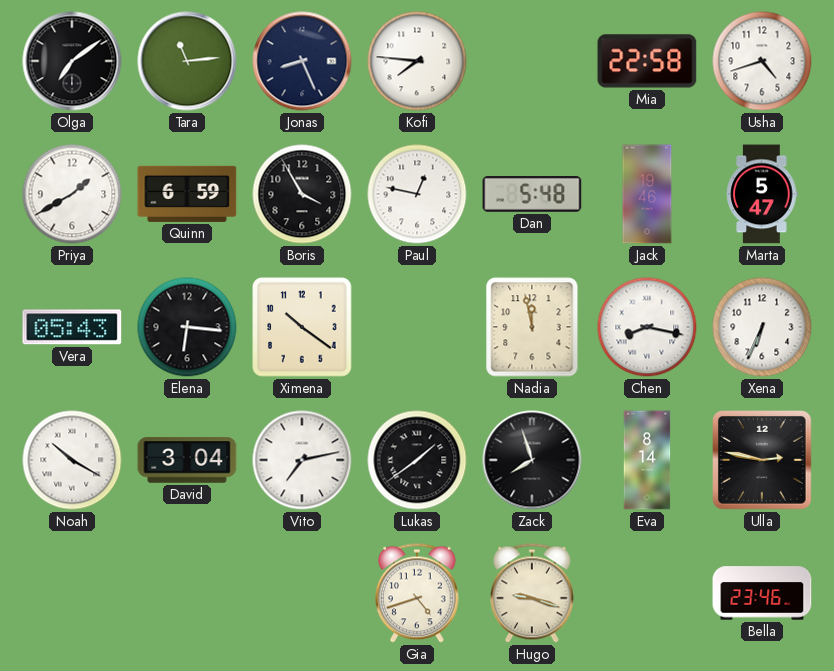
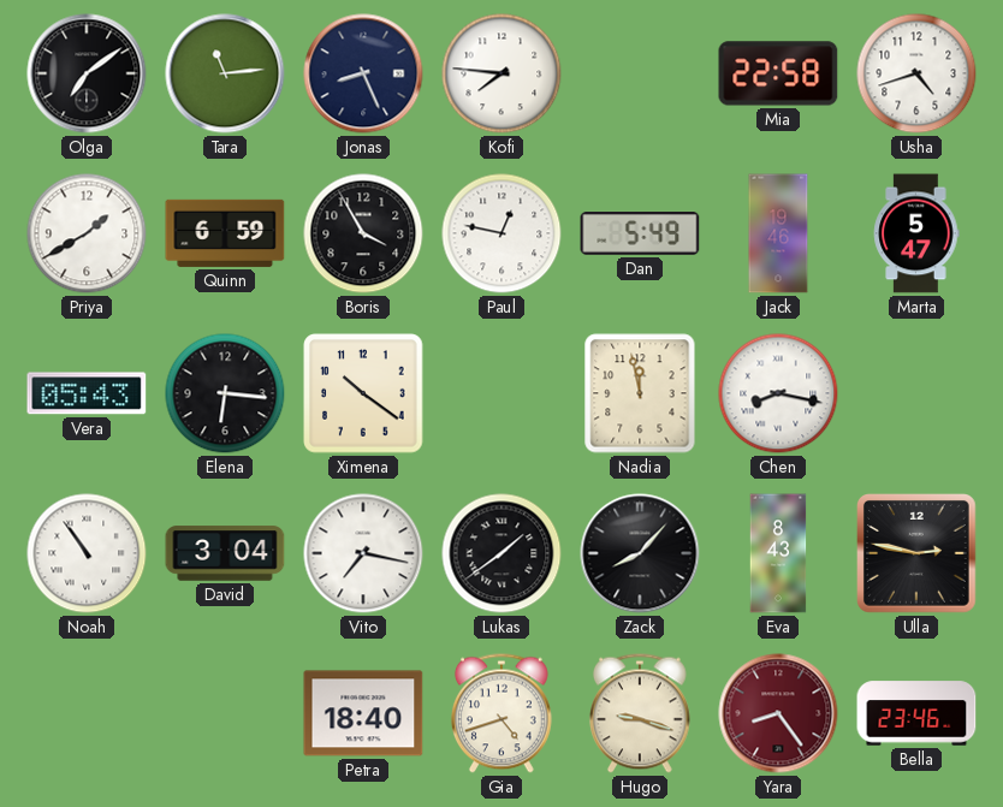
Dan: 5:48 -> 5:49
Xena: 6:34 -> none
Noah: 10:20 -> 10:54
Vito: 7:13 -> 7:17
Zack: 7:57 -> 8:07
Eva: 8:14 -> 8:43
Petra: none -> 18:40
Yara: none -> 8:24
